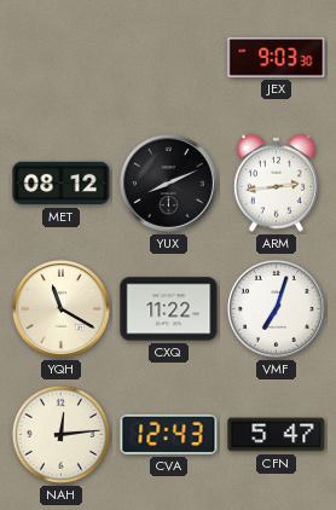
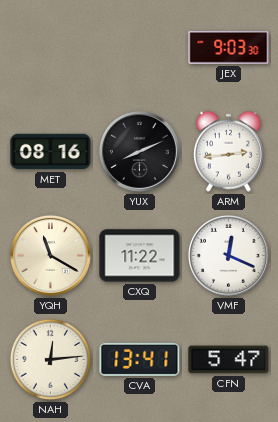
MET: 08:12 -> 08:16
VMF: 7:03 -> 12:19
CVA: 12:43 -> 13:41
